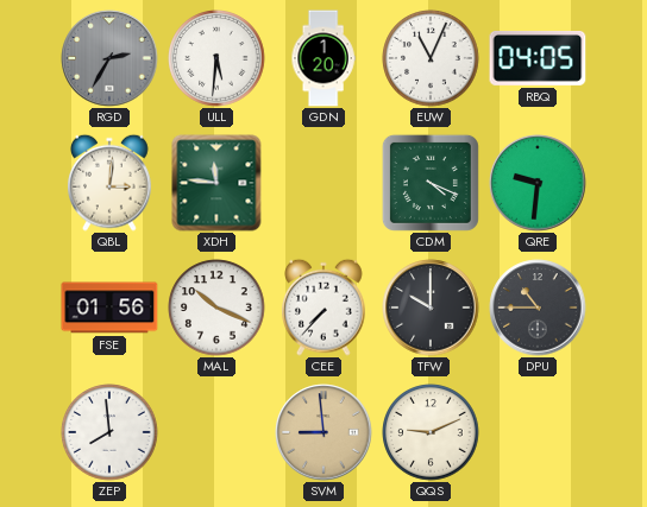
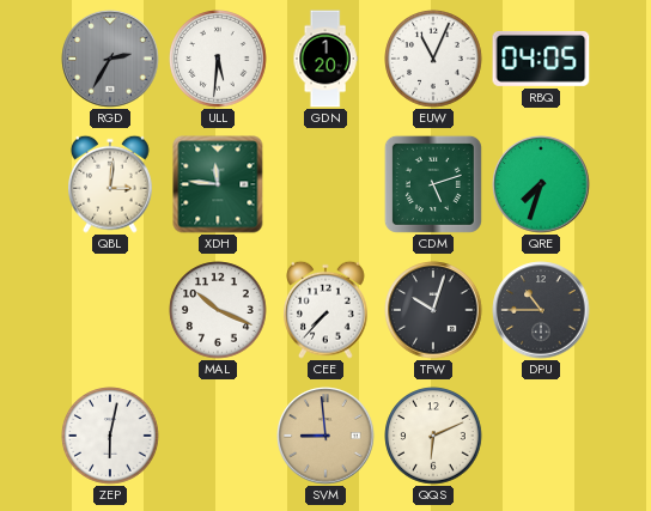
CDM: 4:19 -> 5:12
QRE: 9:31 -> 7:33
FSE: 01:56 -> none
TFW: 10:00 -> 10:03
ZEP: 7:59 -> 6:02
QQS: 9:11 -> 6:11
